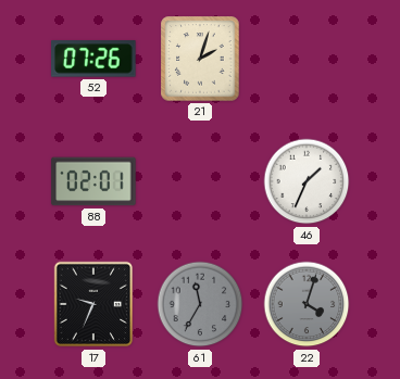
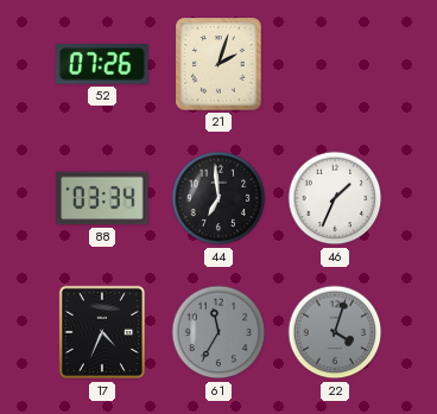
88: 02:01 -> 03:34
44: none -> 6:59
17: 9:34 -> 4:34
